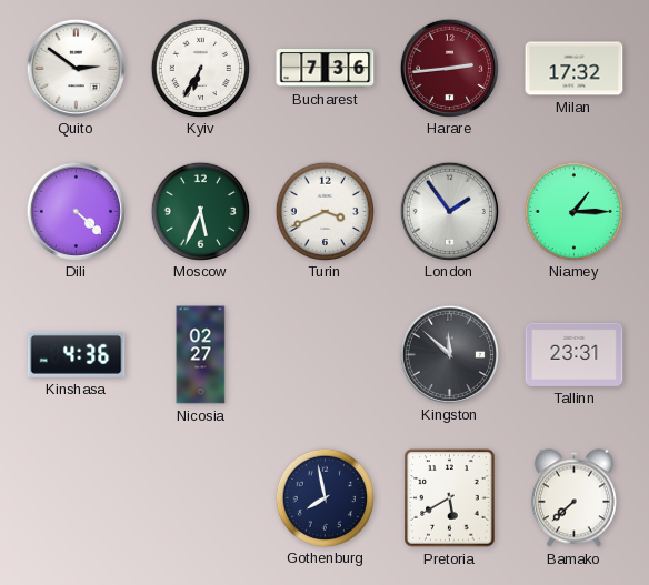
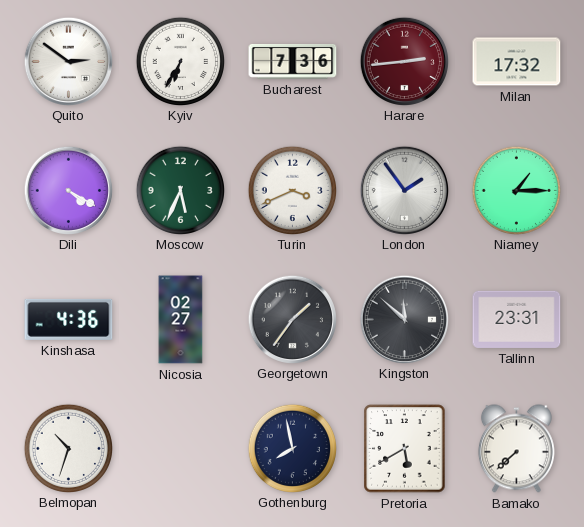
Dili: 4:22 -> 4:20
Georgetown: none -> 1:36
Belmopan: none -> 10:33
